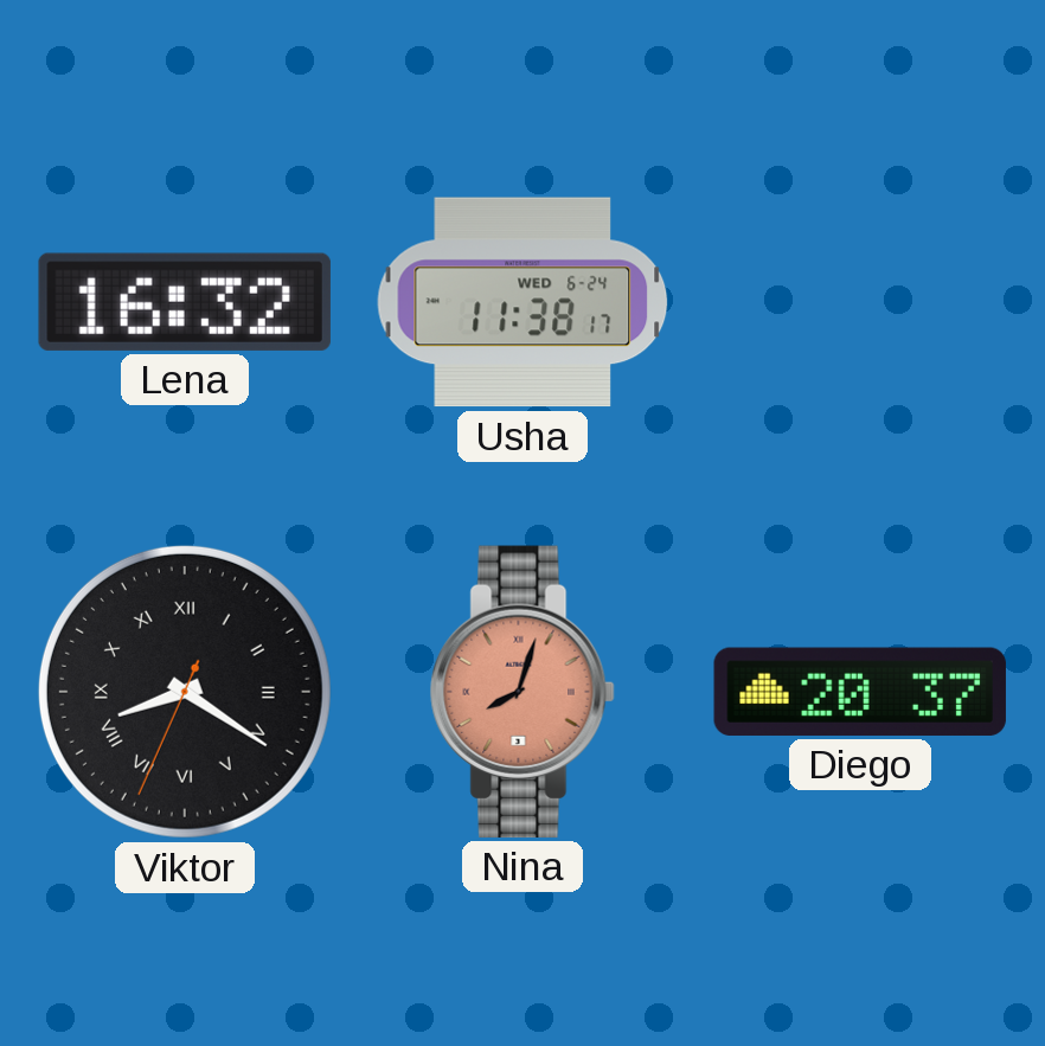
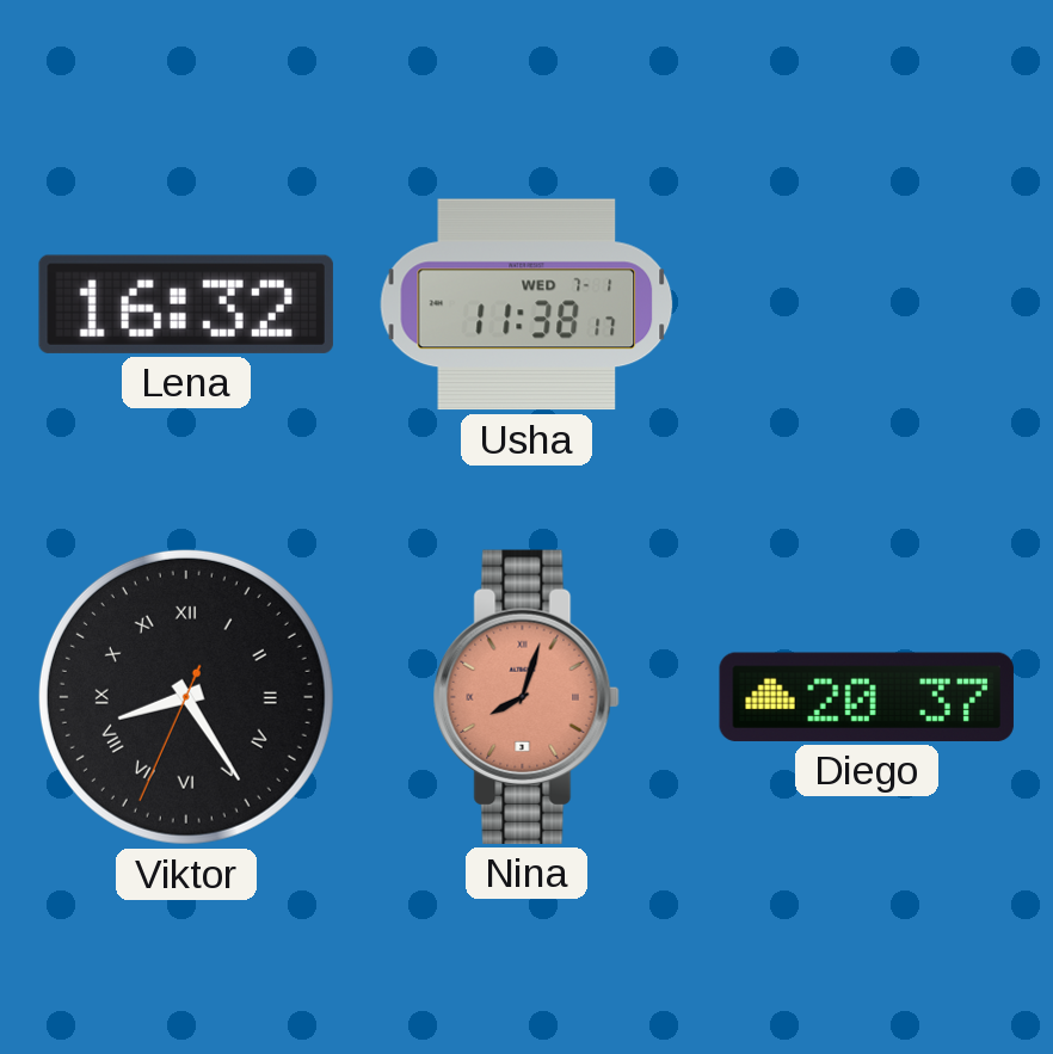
Usha date: WED 6-24 -> WED 7-1
Viktor: 8:20 -> 8:24
